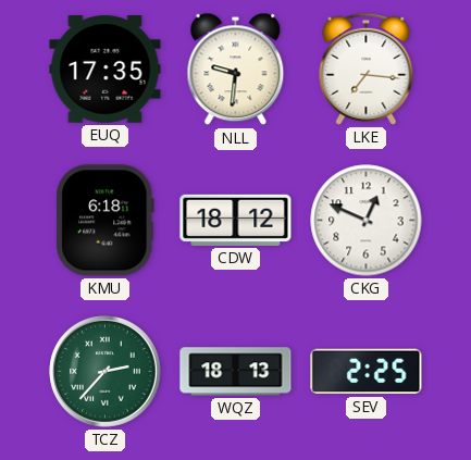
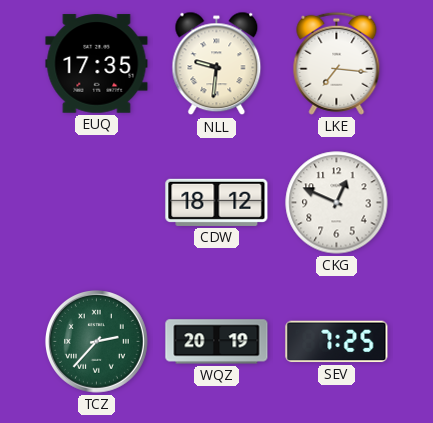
KMU: 6:18 -> none
WQZ: 18:13 -> 20:19
SEV: 2:25 -> 7:25
